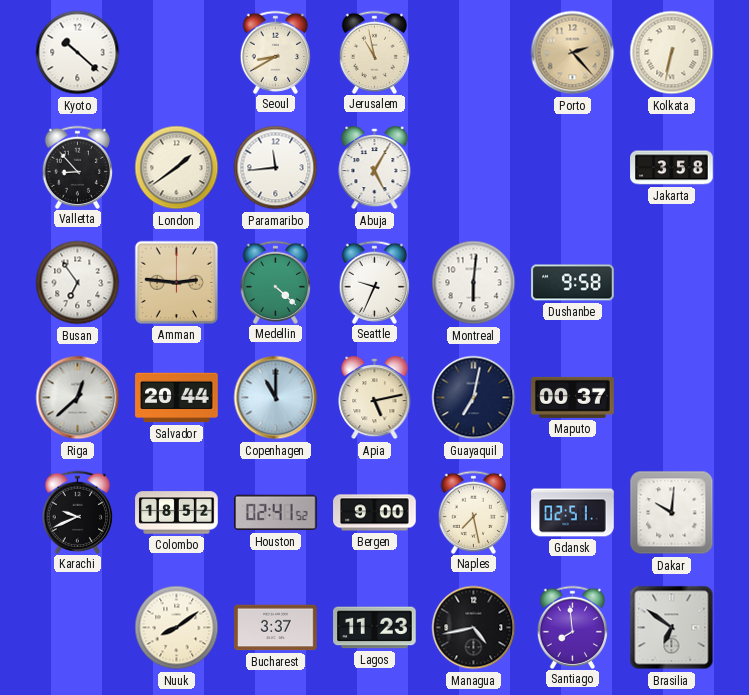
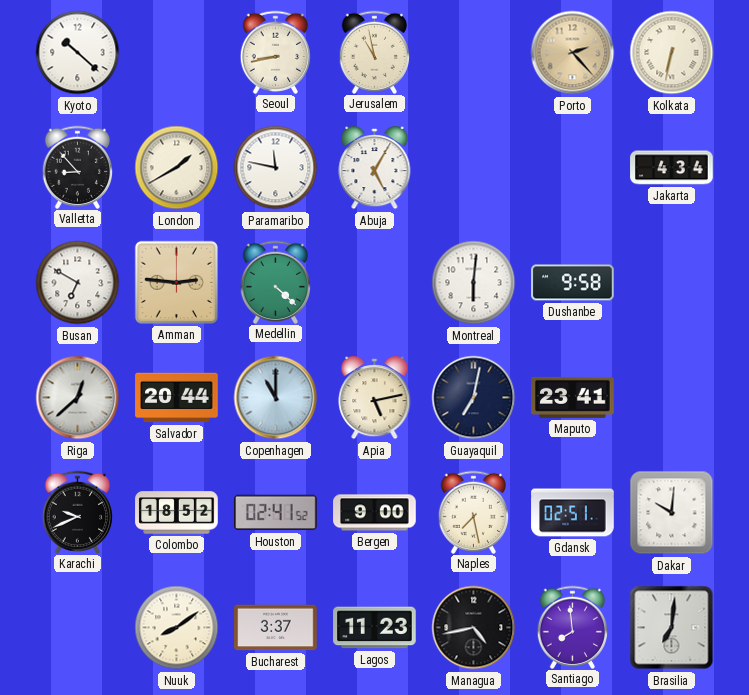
Seoul: 8:40 -> 8:43
London: 1:39 -> 1:40
Paramaribo: 11:44 -> 11:47
Jakarta: 3:58 -> 4:34
Busan: 6:54 -> 6:50
Seattle: 9:34 -> none
Maputo: 00:37 -> 23:41
Brasilia: 6:51 -> 7:01
